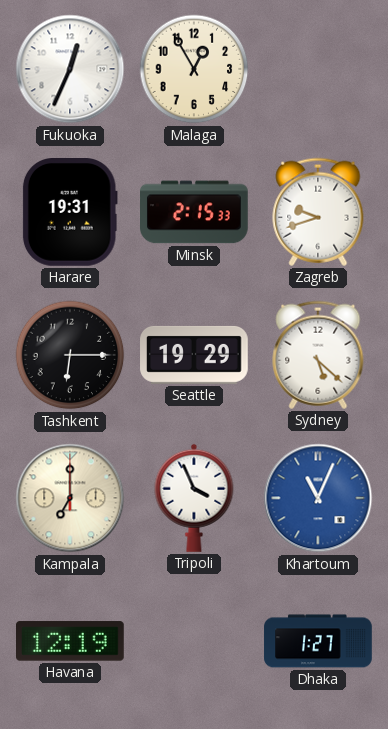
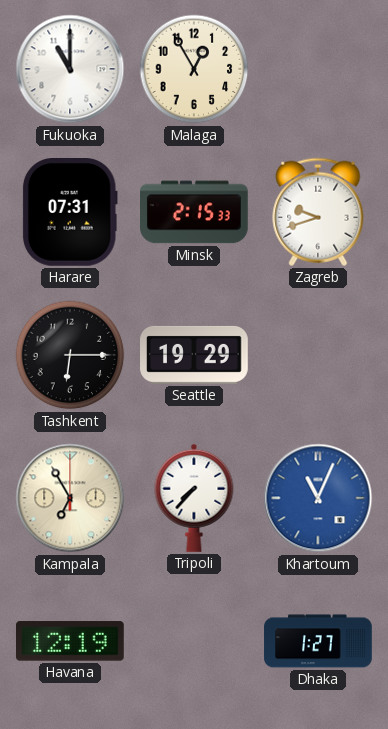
Fukuoka: 12:34 -> 11:00
Harare: 19:31 -> 07:31
Sydney: 5:22 -> none
Kampala: 7:00 -> 6:55
Tripoli: 3:56 -> 7:37
